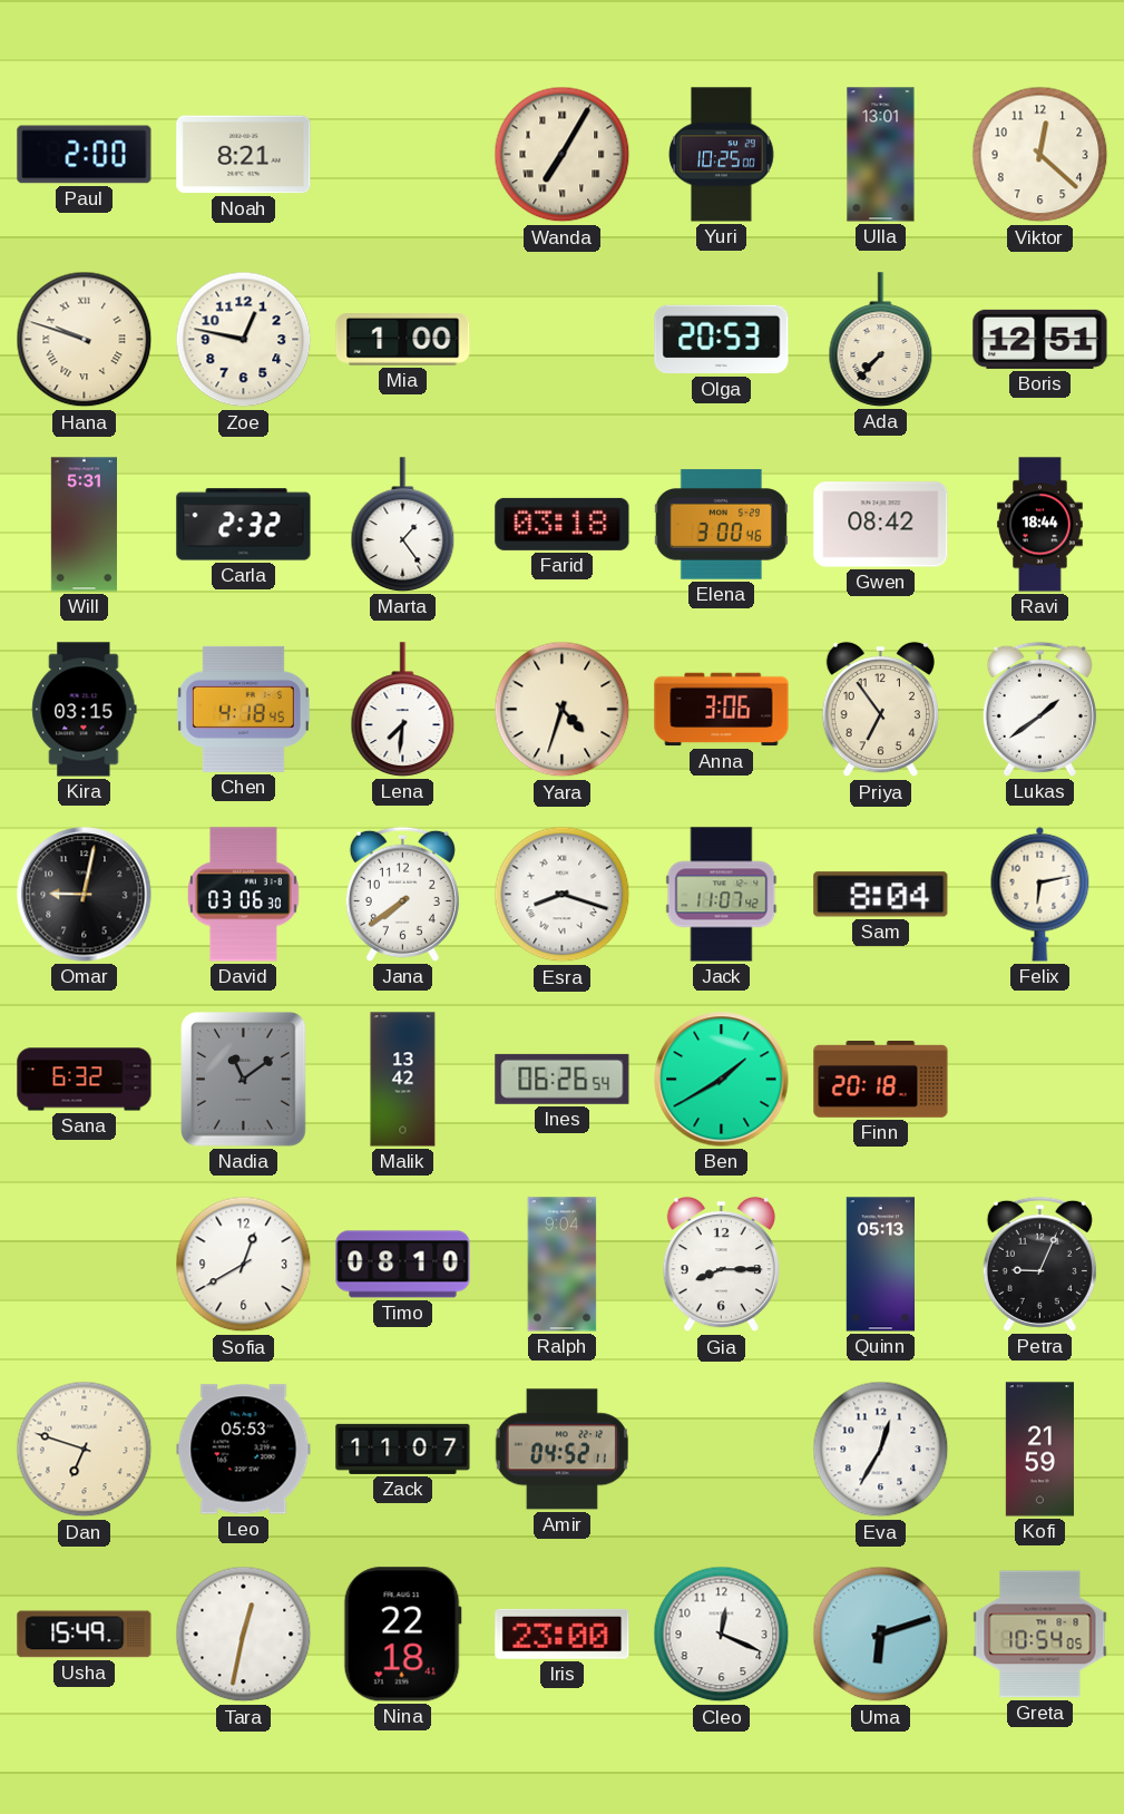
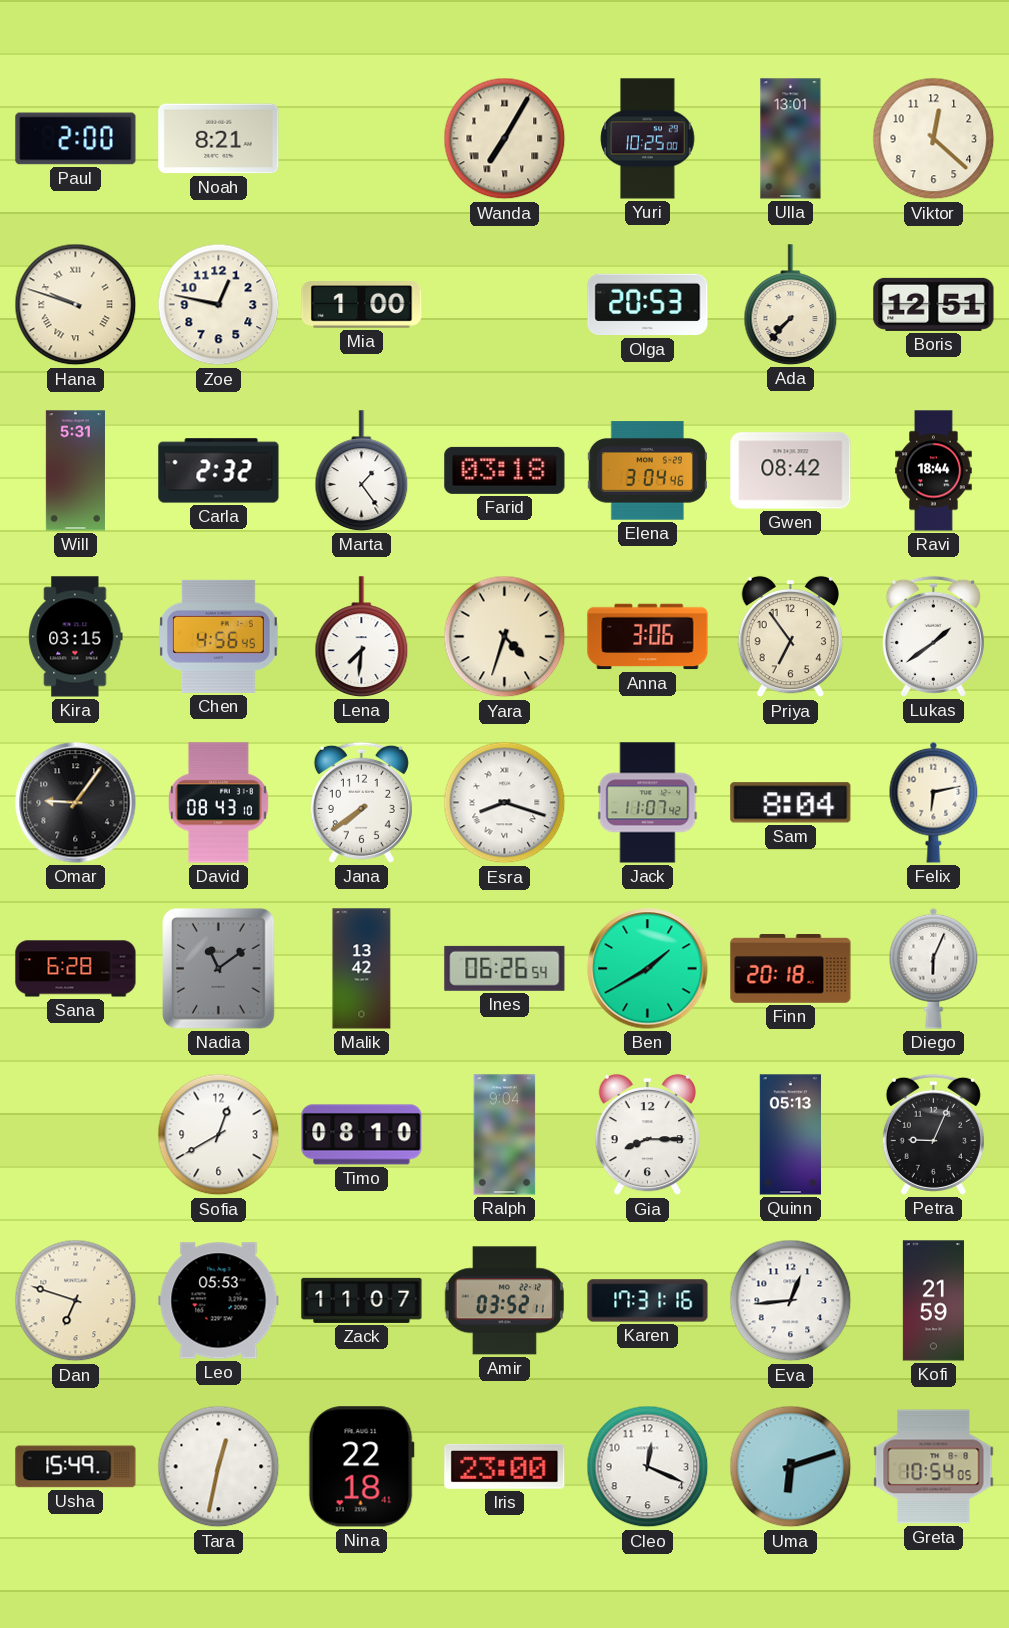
Elena: 3:00 -> 3:04
Chen: 4:18 -> 4:56
Omar: 9:02 -> 9:06
David: 03:06 -> 08:43
Sana: 6:32 -> 6:28
Diego: none -> 6:04
Amir: 04:52 -> 03:52
Karen: none -> 17:31
Eva: 12:35 -> 12:44
